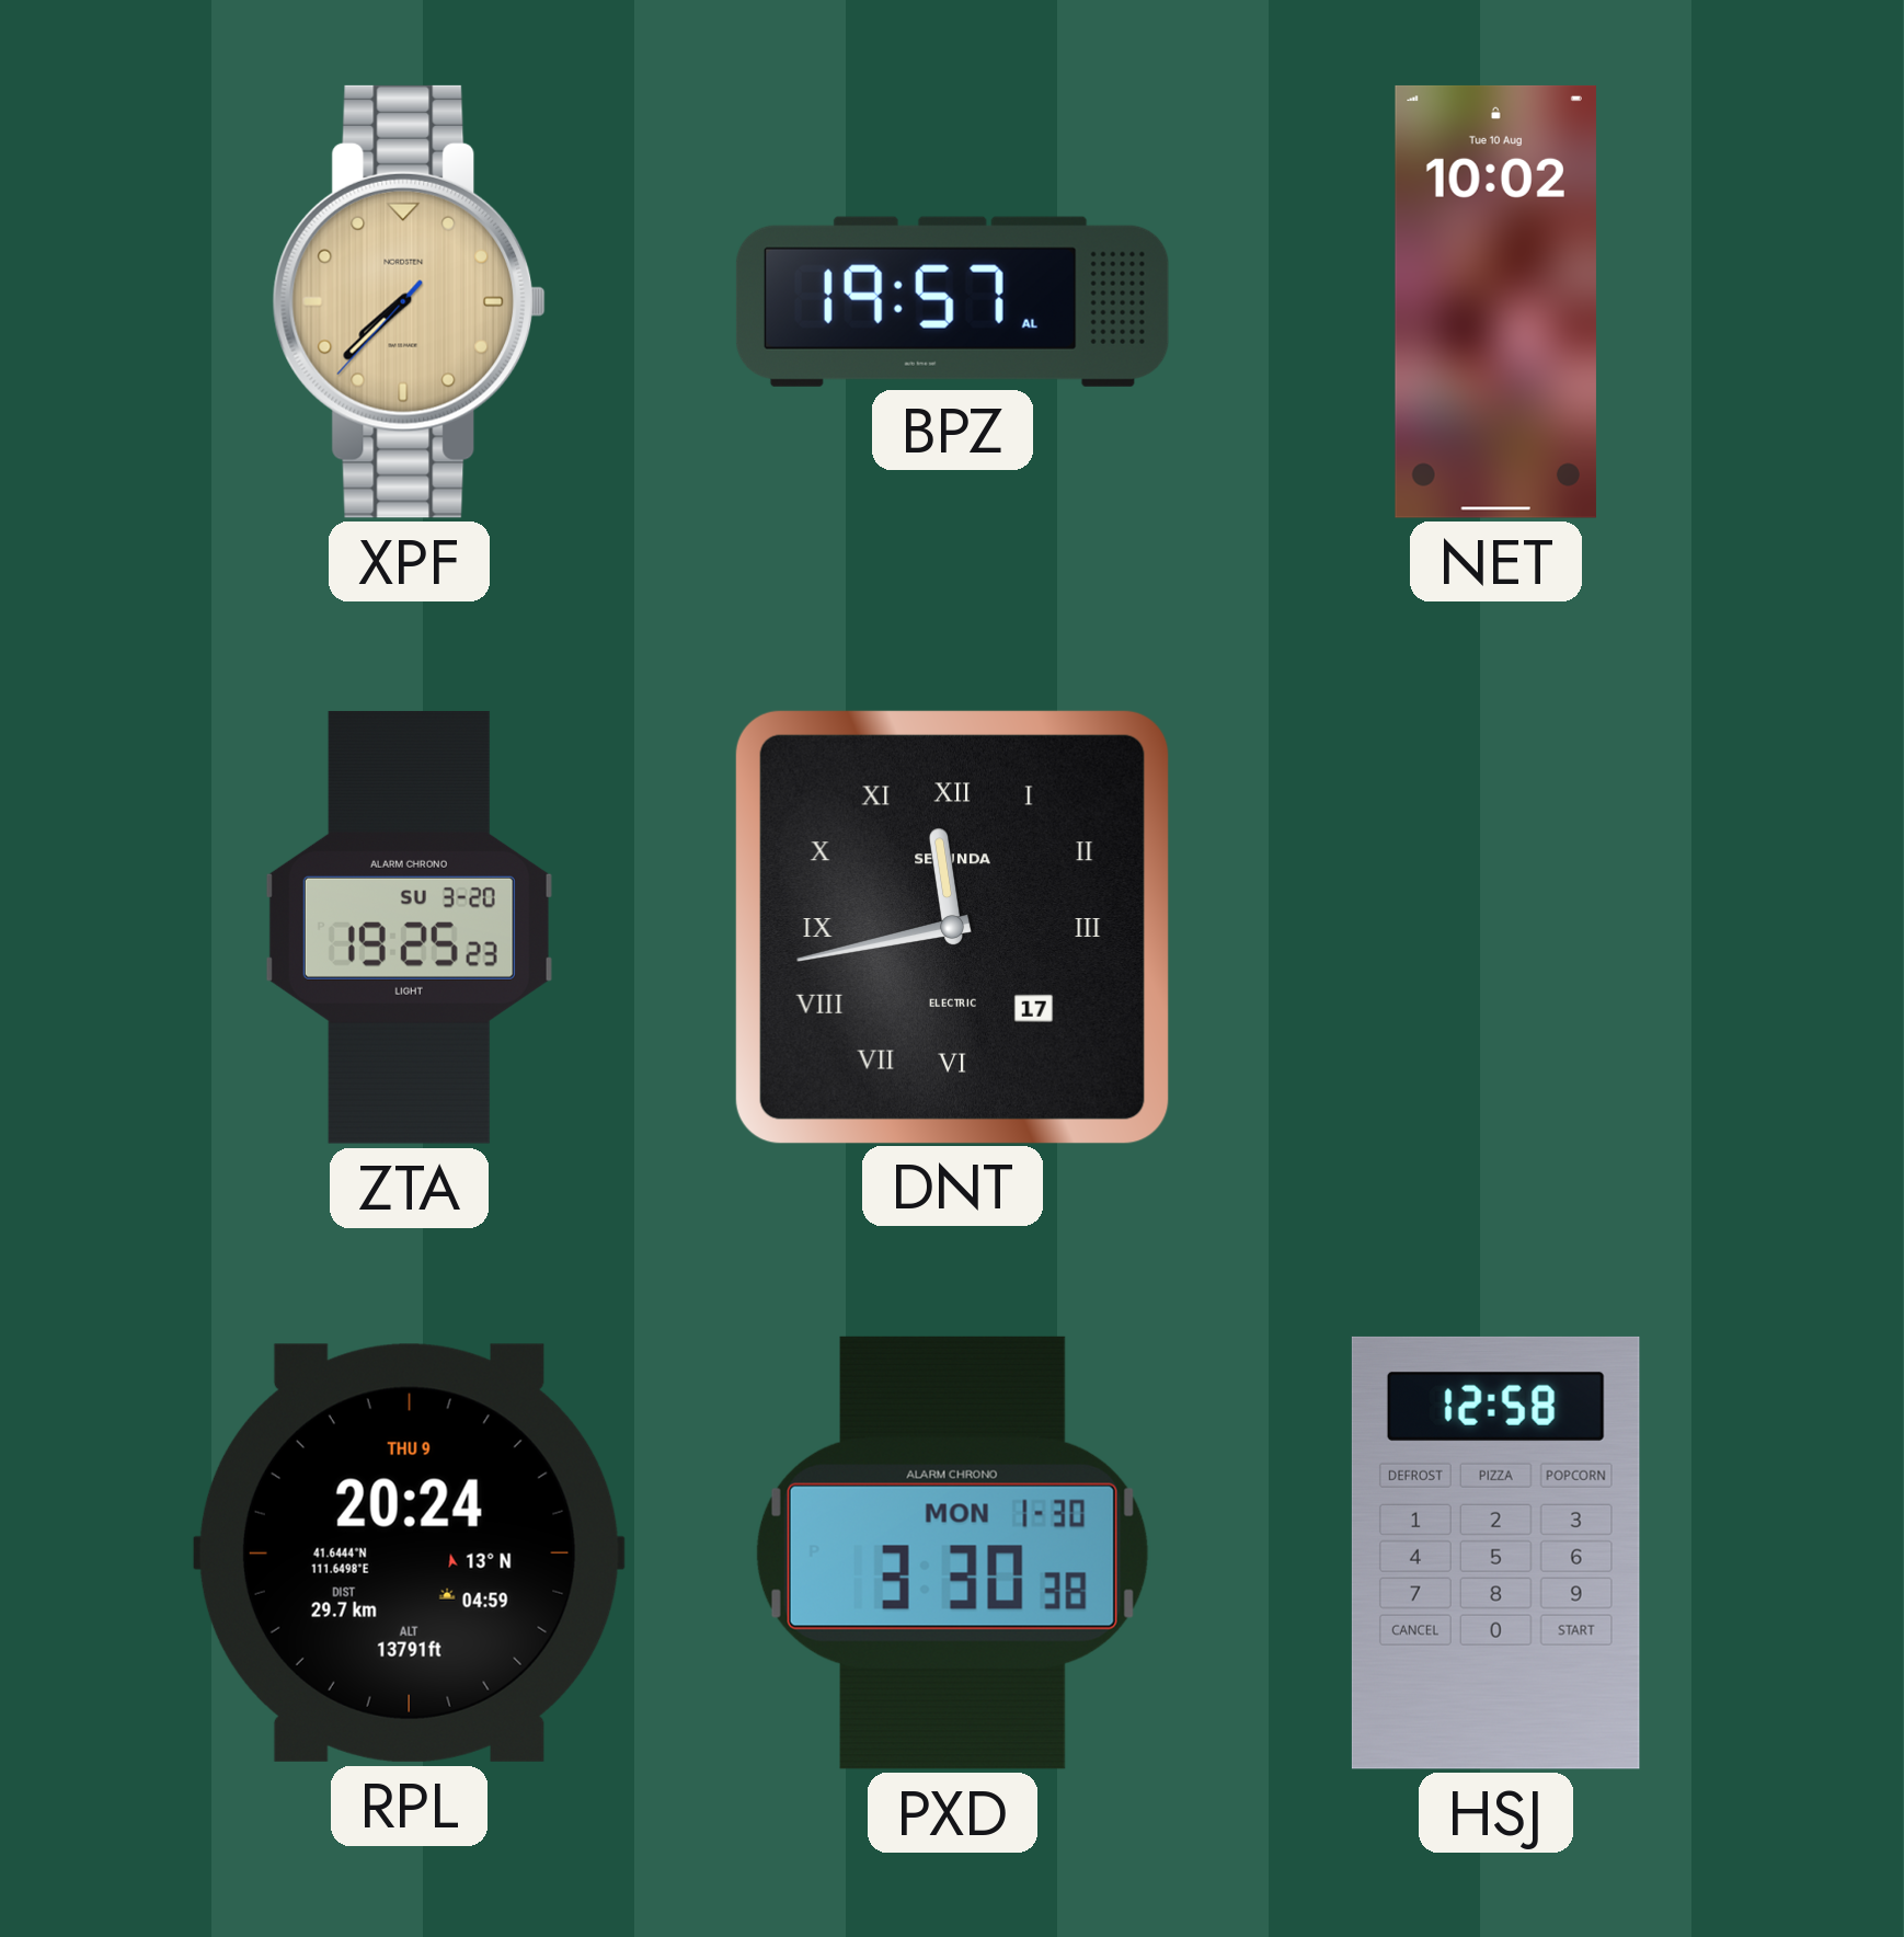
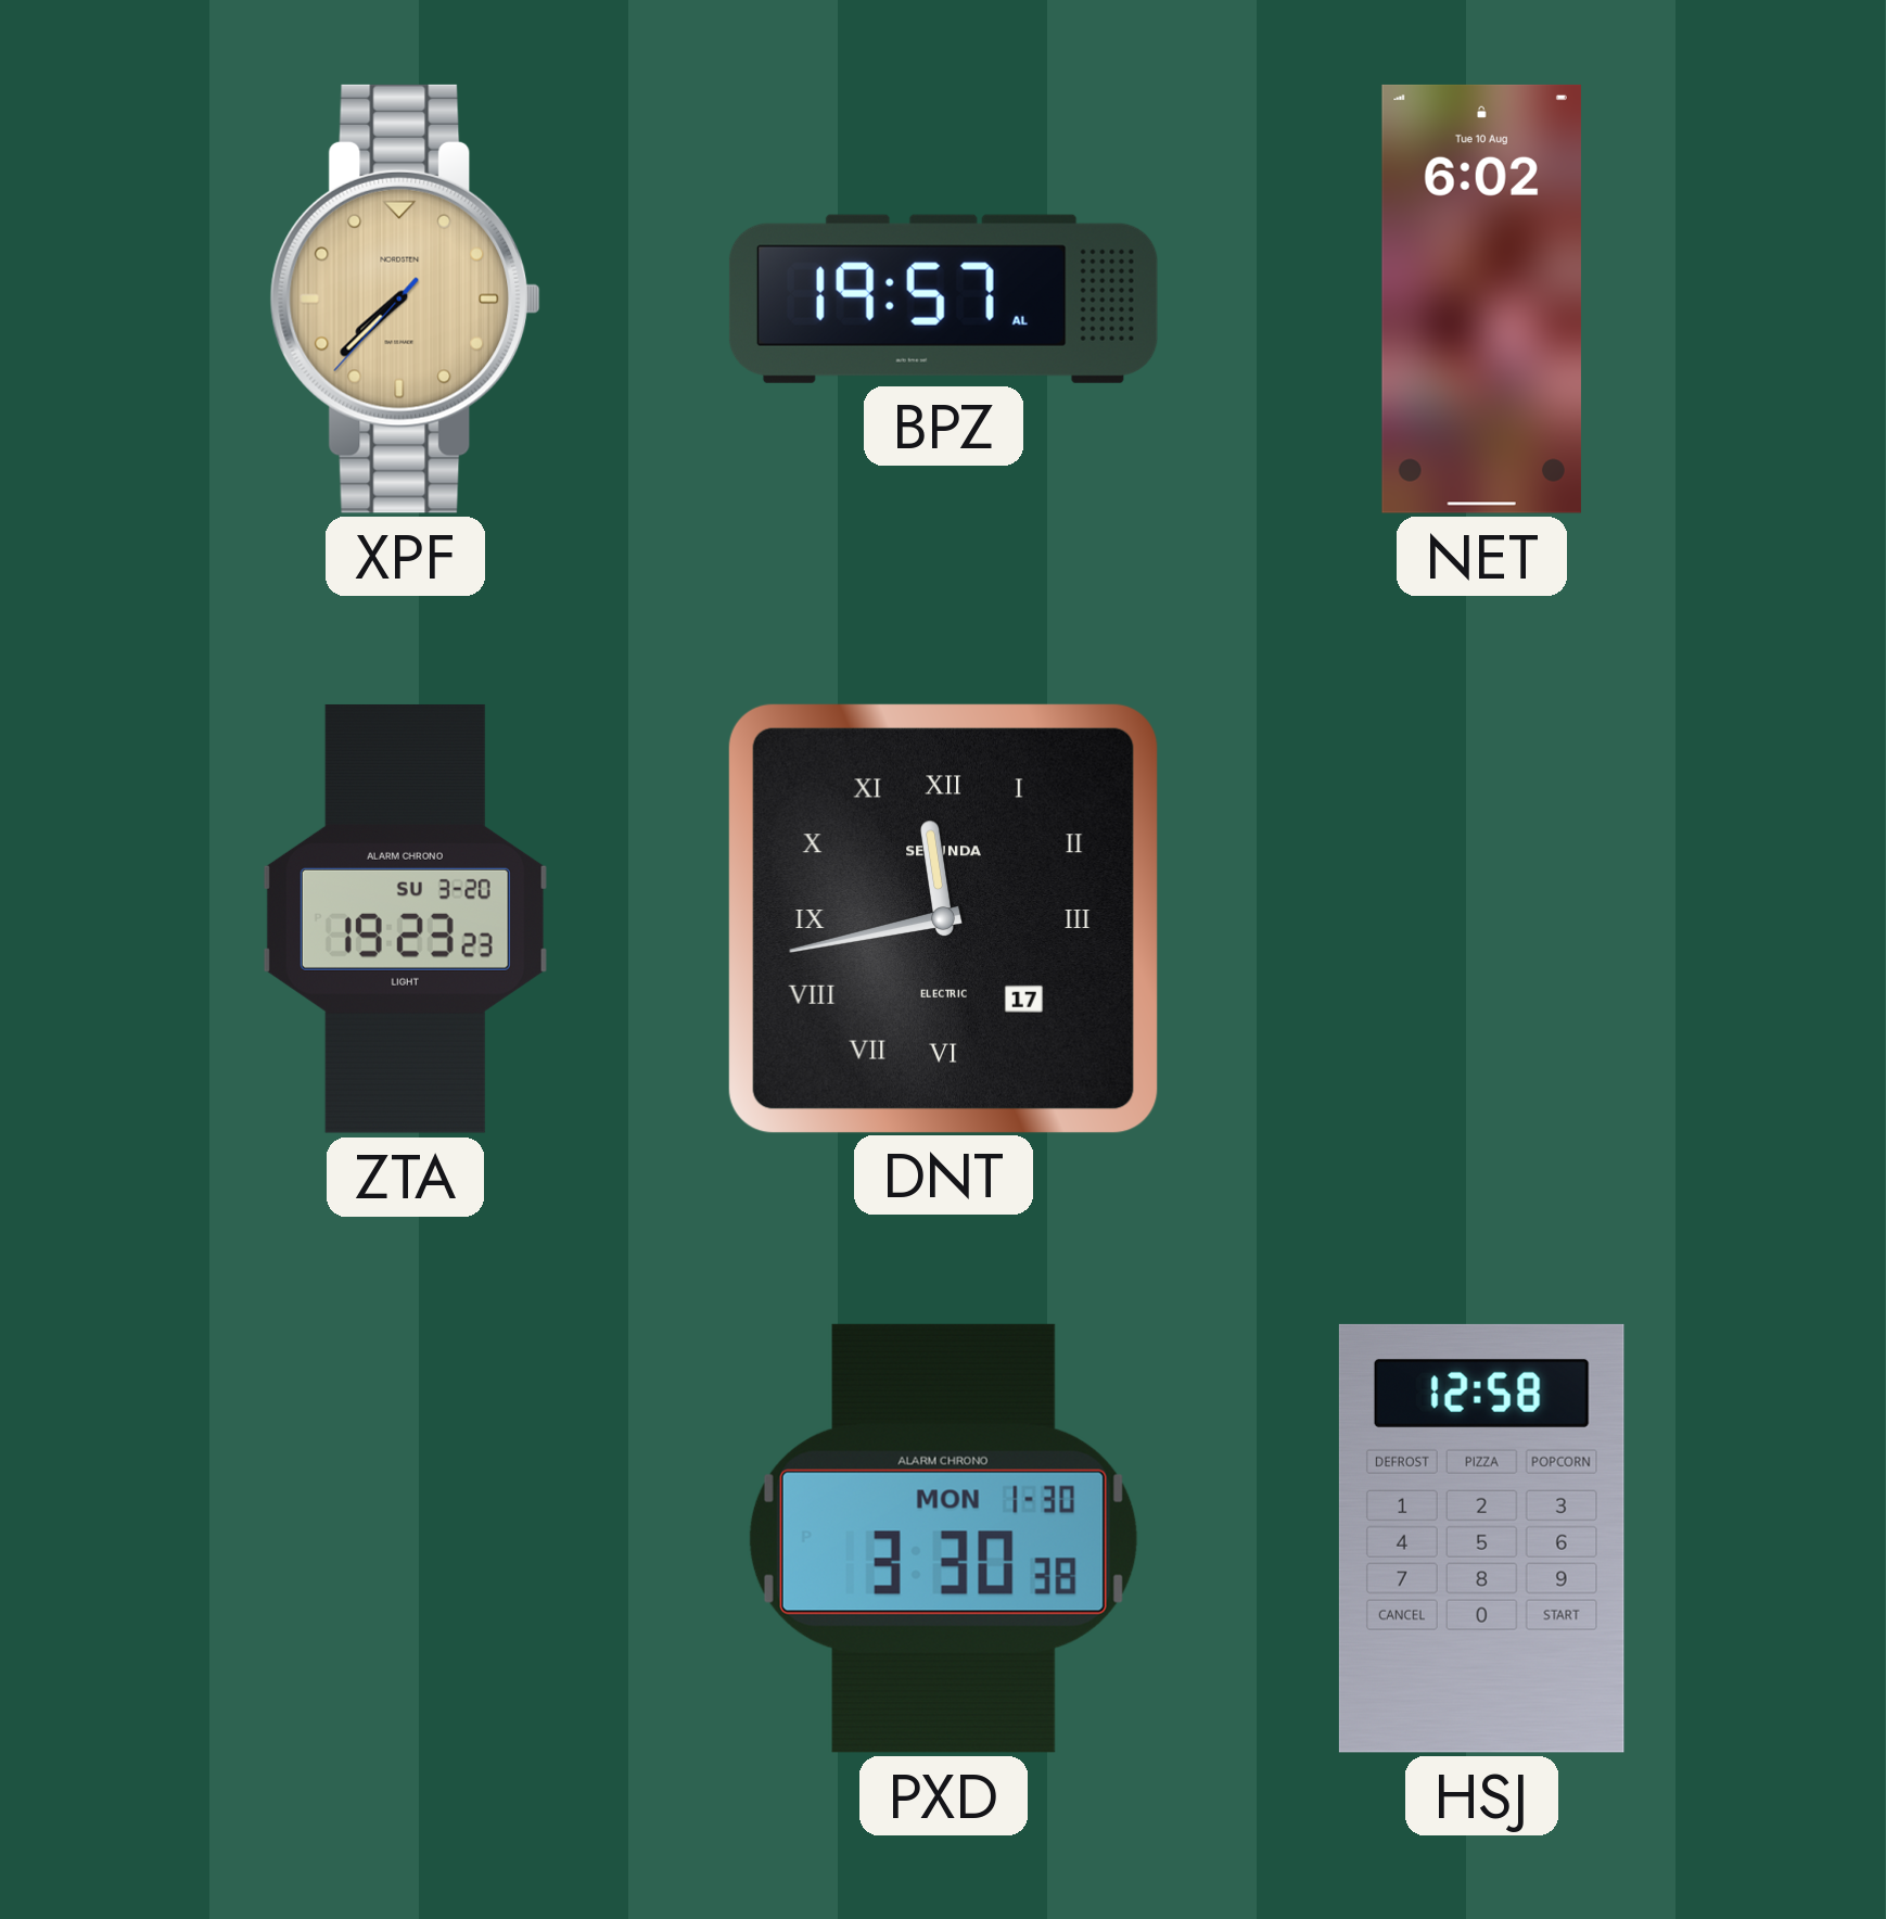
NET: 10:02 -> 6:02
ZTA: 19:25 -> 19:23
RPL: 20:24 -> none
